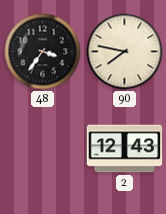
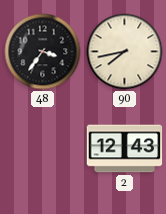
90: 7:47 -> 7:43
